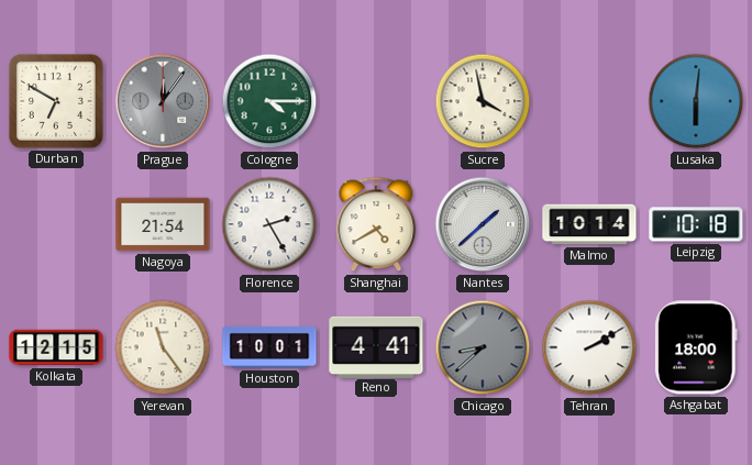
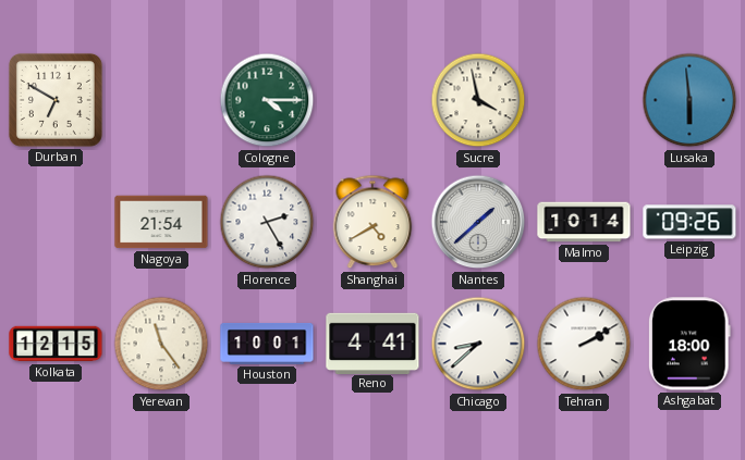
Prague: 12:06 -> none
Lusaka: 6:01 -> 5:59
Leipzig: 10:18 -> 09:26
Chicago dial: grey -> white
